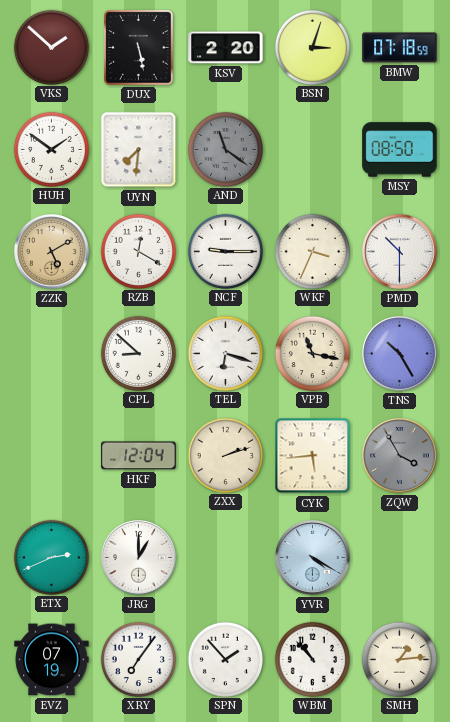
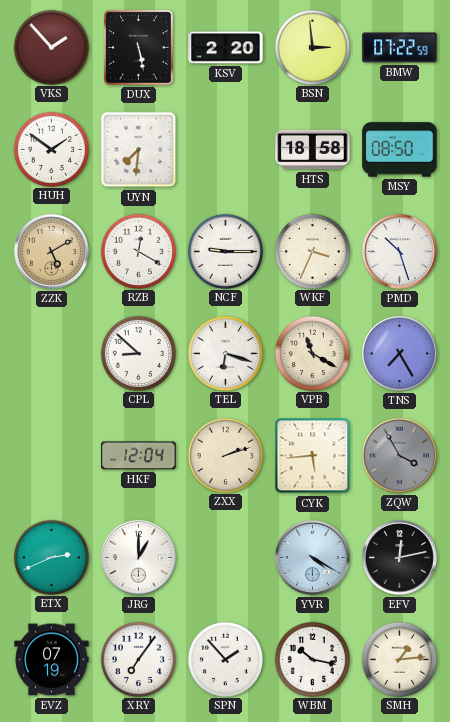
VKS: 1:52 -> 1:53
BSN: 3:03 -> 2:59
BMW: 07:18 -> 07:22
AND: 11:21 -> none
HTS: none -> 18:58
PMD: 10:30 -> 10:27
VPB: 11:17 -> 11:20
TNS: 10:25 -> 7:25
EFV: none -> 12:13
WBM: 10:53 -> 10:17
